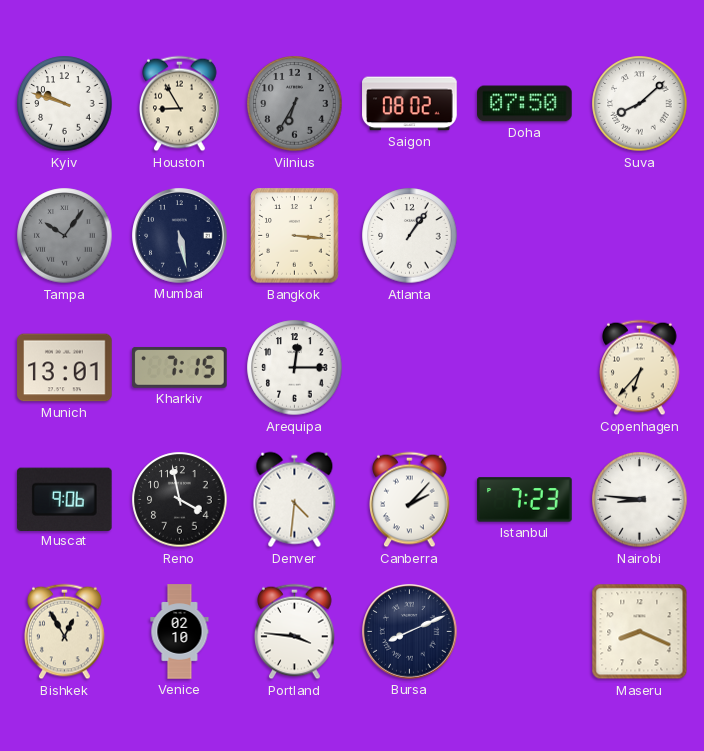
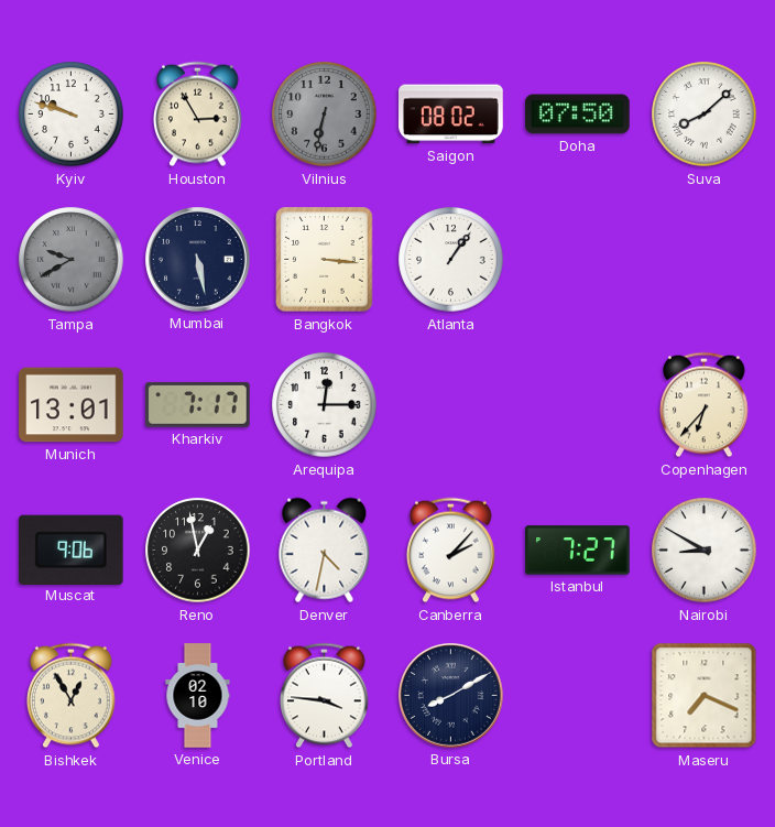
Houston: 8:55 -> 2:55
Vilnius: 6:35 -> 6:32
Tampa: 10:06 -> 9:40
Kharkiv: 7:15 -> 7:17
Reno: 3:58 -> 12:58
Denver: 4:31 -> 4:32
Istanbul: 7:23 -> 7:27
Nairobi: 8:46 -> 8:50
Bursa: 8:11 -> 8:10
Maseru: 8:19 -> 7:19
